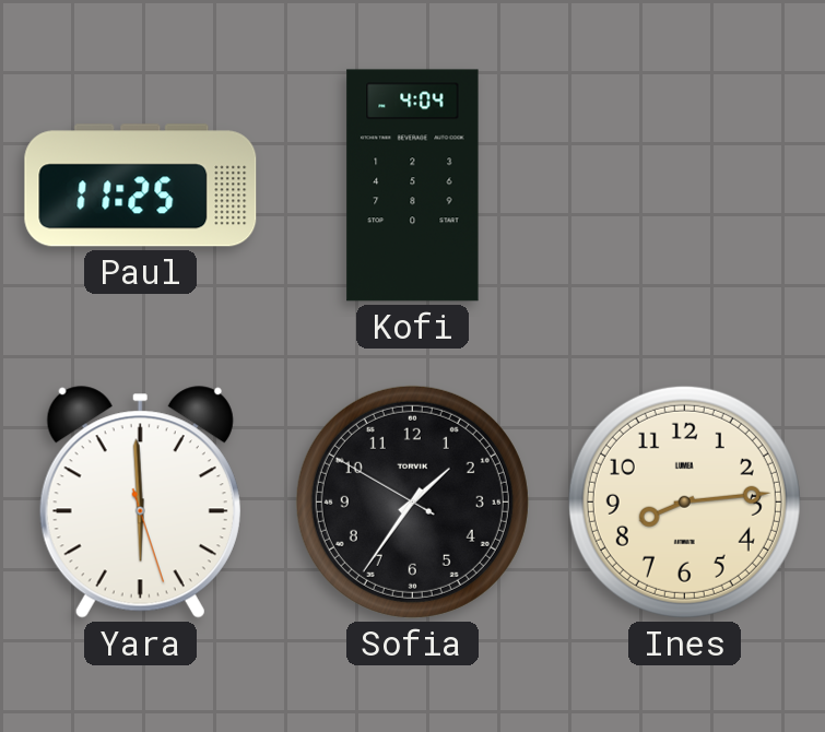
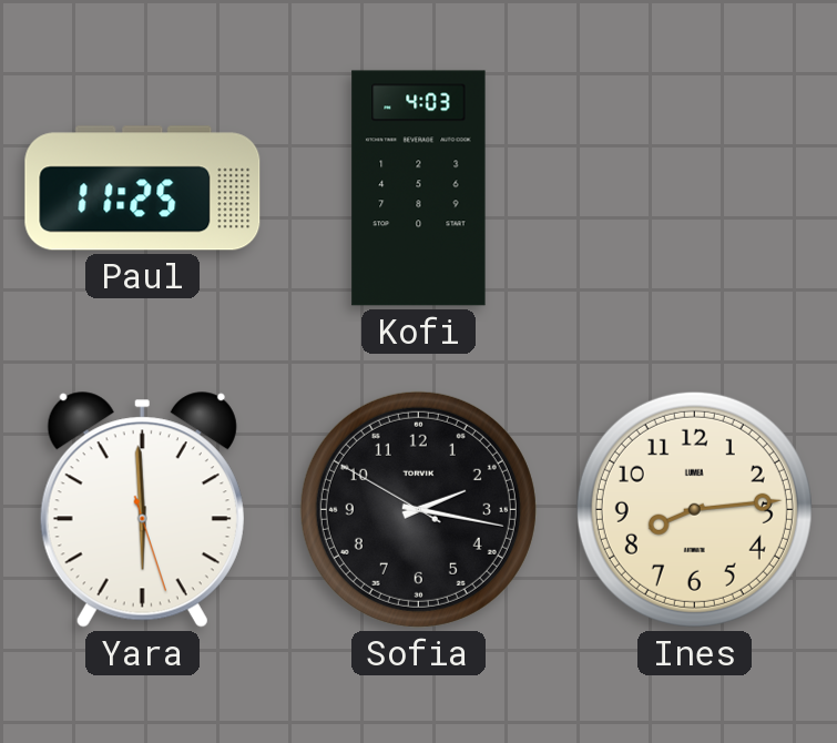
Kofi: 4:04 -> 4:03
Sofia: 1:35 -> 2:16
